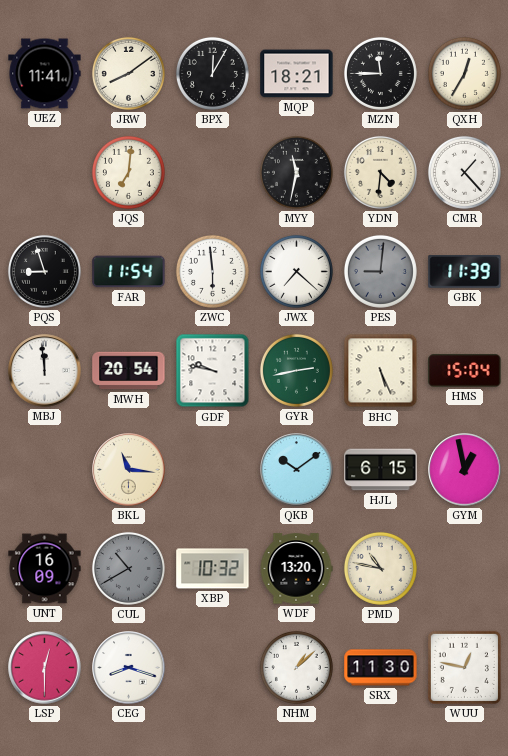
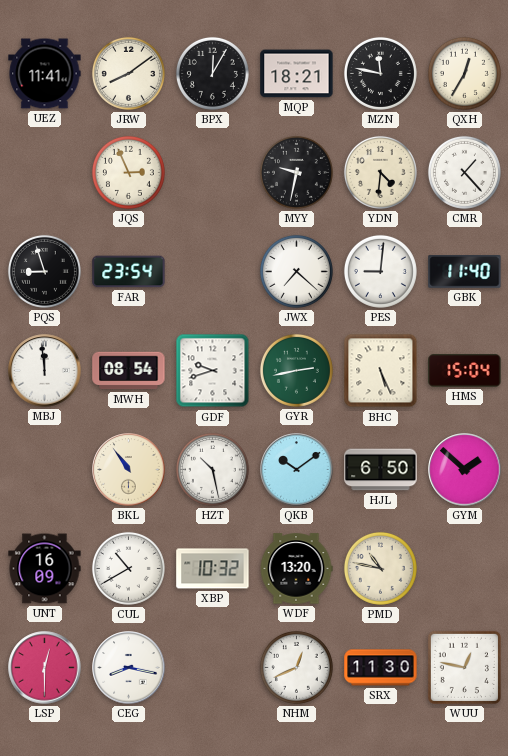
MZN: 11:45 -> 11:47
JQS: 7:01 -> 2:56
MYY: 11:32 -> 9:32
FAR: 11:54 -> 23:54
ZWC: 5:59 -> none
PES dial: grey -> white
GBK: 11:39 -> 11:40
MWH: 20:54 -> 08:54
GDF: 9:47 -> 9:42
BKL: 11:16 -> 10:54
HZT: none -> 10:28
HJL: 6:15 -> 6:50
GYM: 12:58 -> 1:52
CUL dial: grey -> white
CEG: 8:18 -> 8:17
NHM: 1:08 -> 12:41
